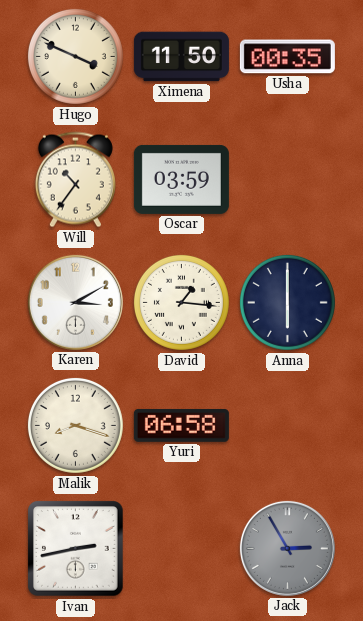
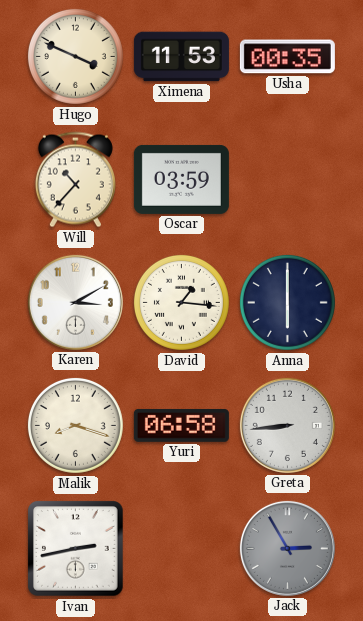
Ximena: 11:50 -> 11:53
Will: 10:36 -> 10:37
Greta: none -> 8:44
